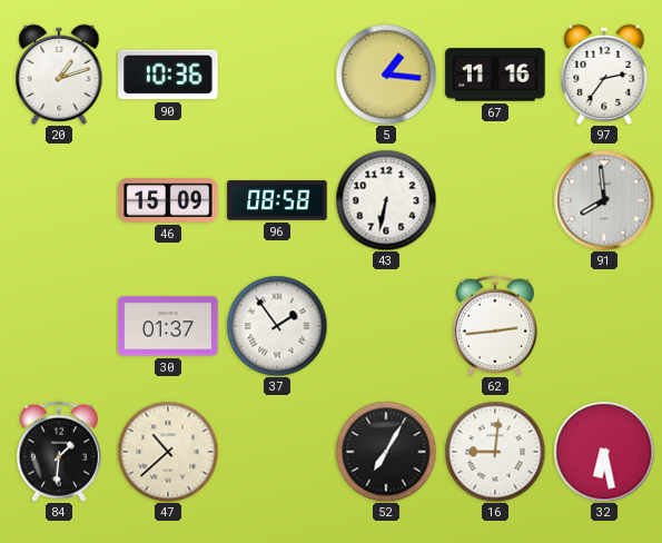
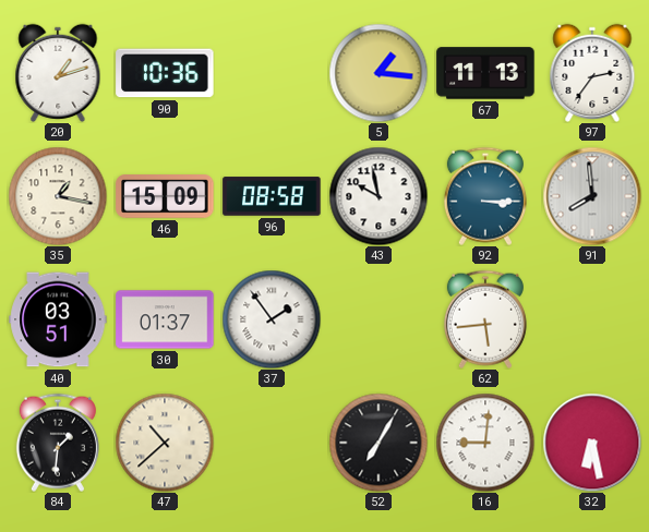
67: 11:16 -> 11:13
35: none -> 1:17
43: 6:32 -> 9:58
92: none -> 3:15
40: none -> 03:51
62: 2:44 -> 5:44
